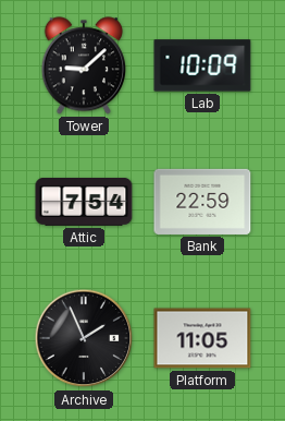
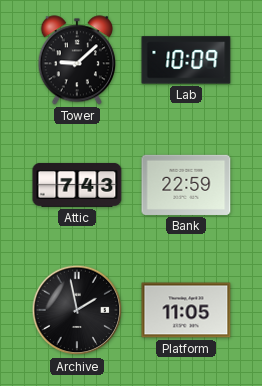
Attic: 7:54 -> 7:43
Archive: 1:56 -> 1:58
